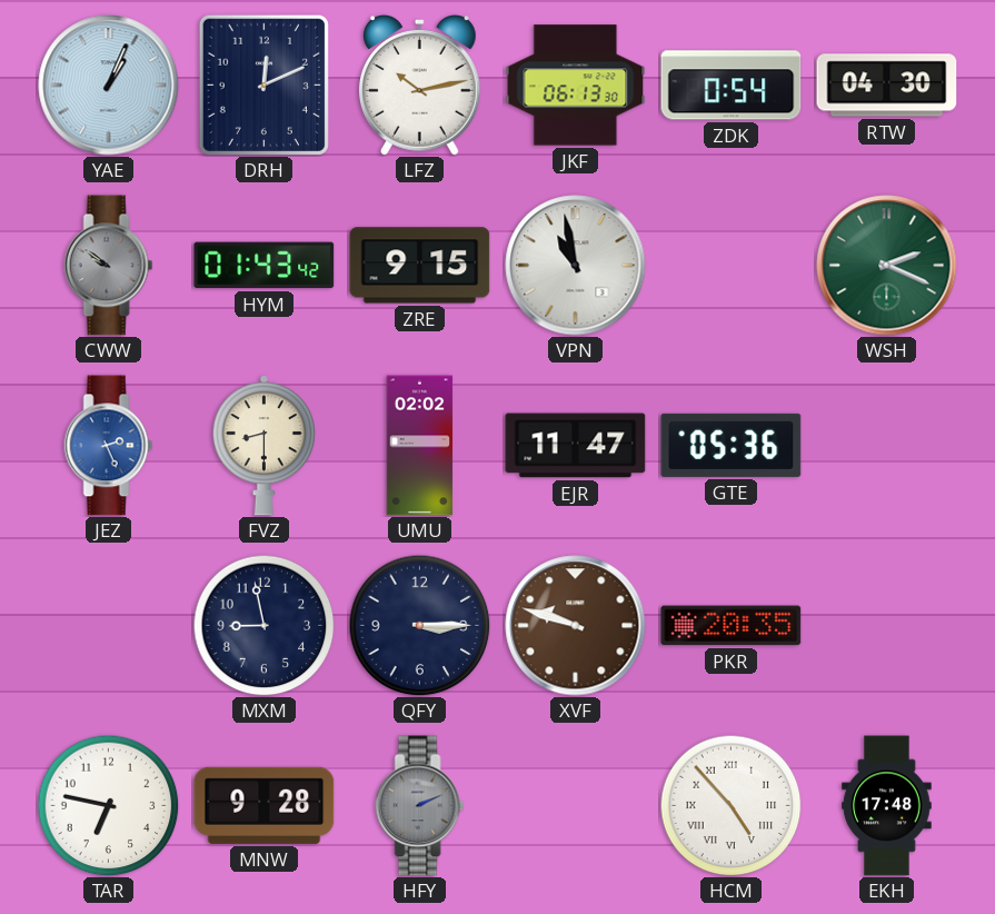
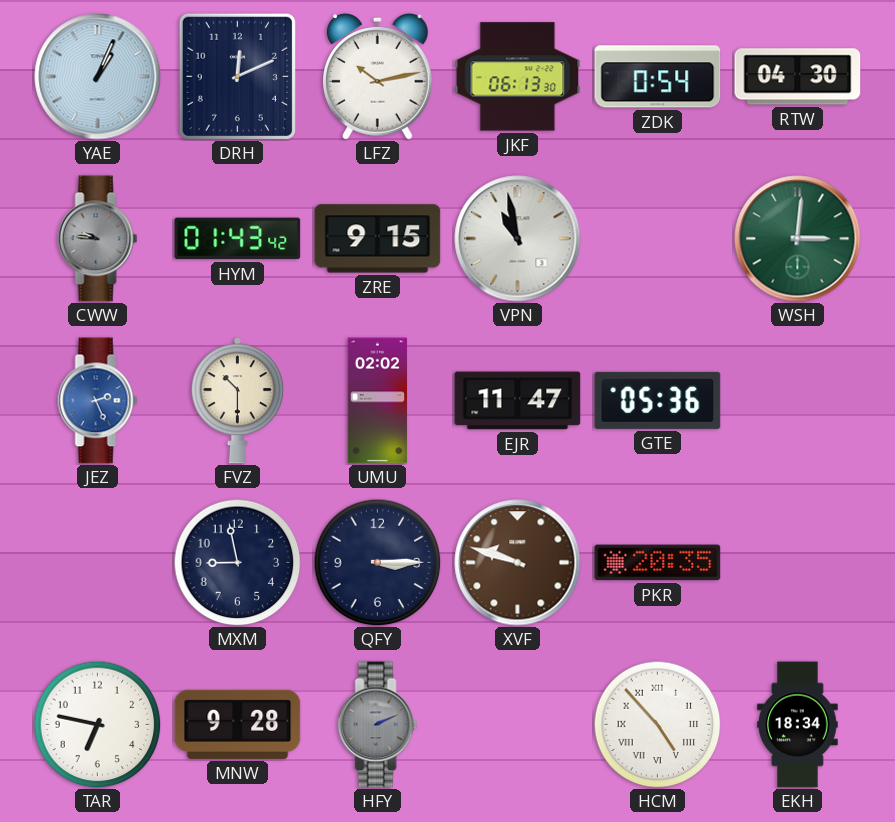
CWW: 9:51 -> 9:46
WSH: 2:19 -> 3:01
FVZ: 8:30 -> 10:30
EKH: 17:48 -> 18:34
